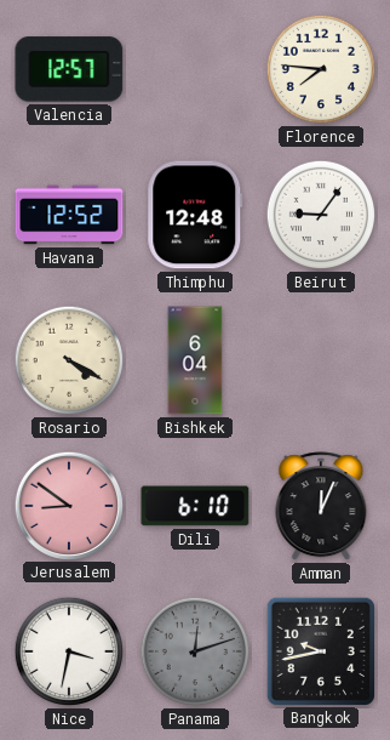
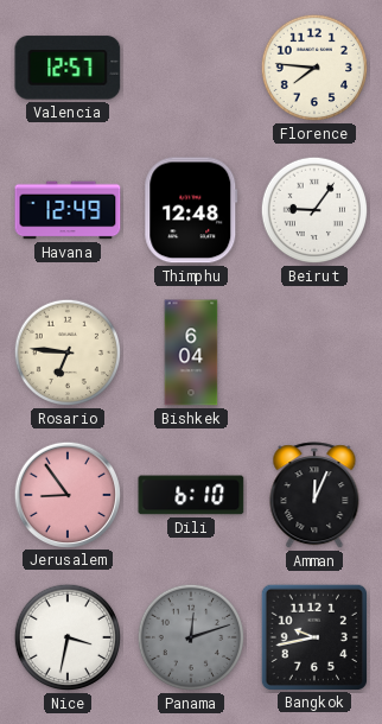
Havana: 12:52 -> 12:49
Rosario: 4:20 -> 6:46
Jerusalem: 8:51 -> 8:54
